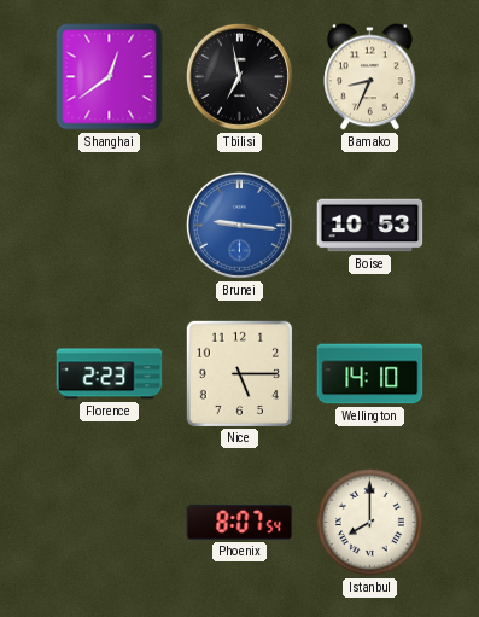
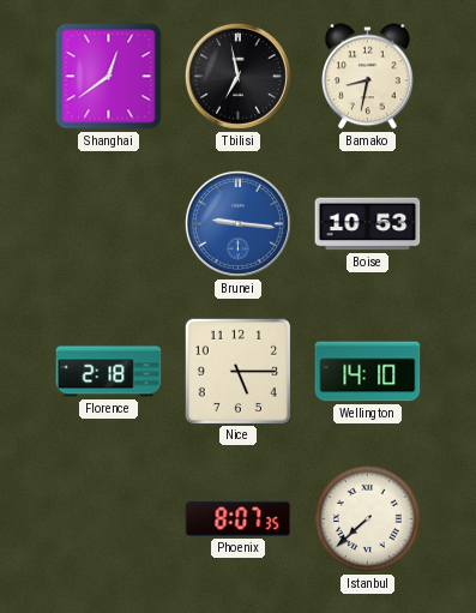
Bamako: 8:34 -> 8:32
Florence: 2:23 -> 2:18
Phoenix: 8:07:54 -> 8:07:35
Istanbul: 8:00 -> 7:38
